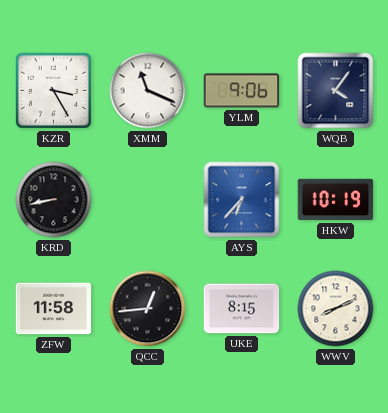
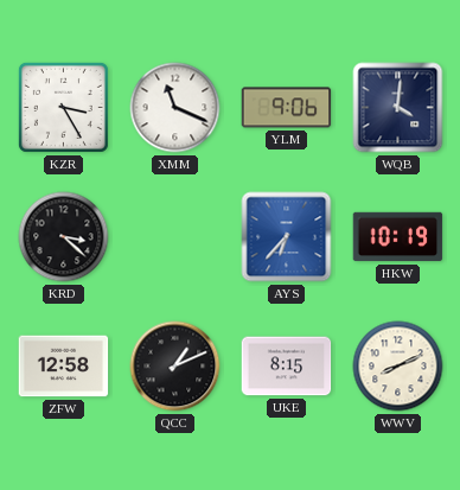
WQB: 4:06 -> 4:01
KRD: 8:43 -> 3:22
ZFW: 11:58 -> 12:58
QCC: 12:44 -> 1:11
